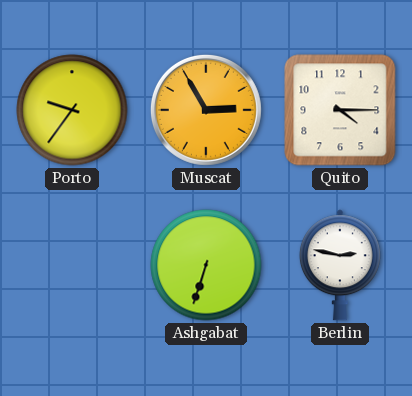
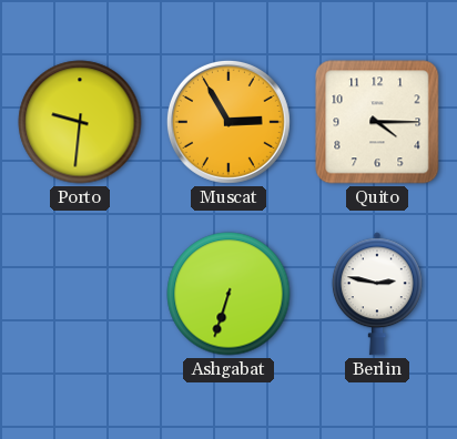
Porto: 9:36 -> 9:31
